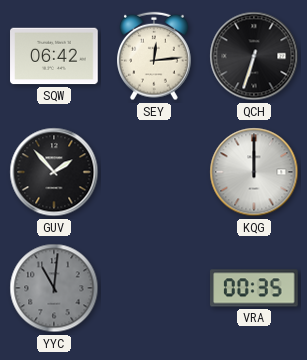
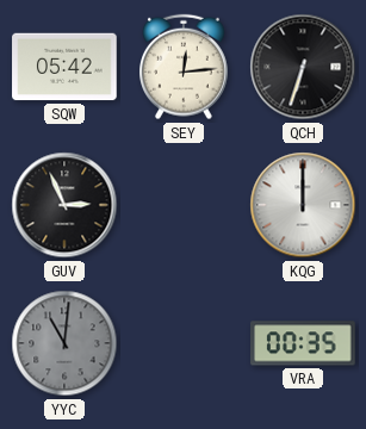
SQW: 06:42 -> 05:42
GUV: 1:53 -> 2:56
